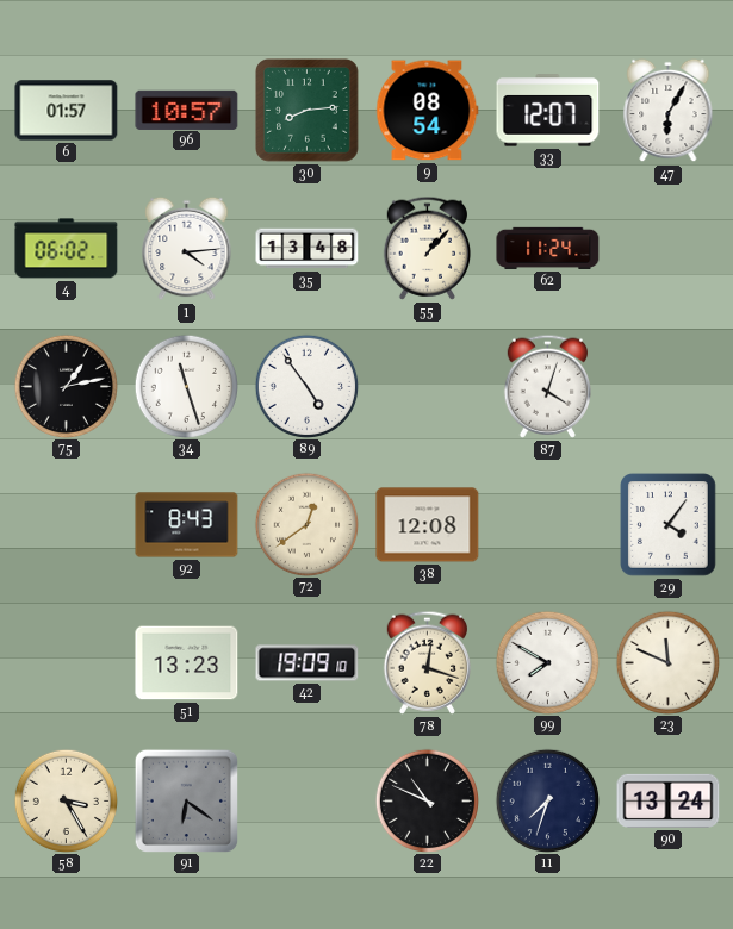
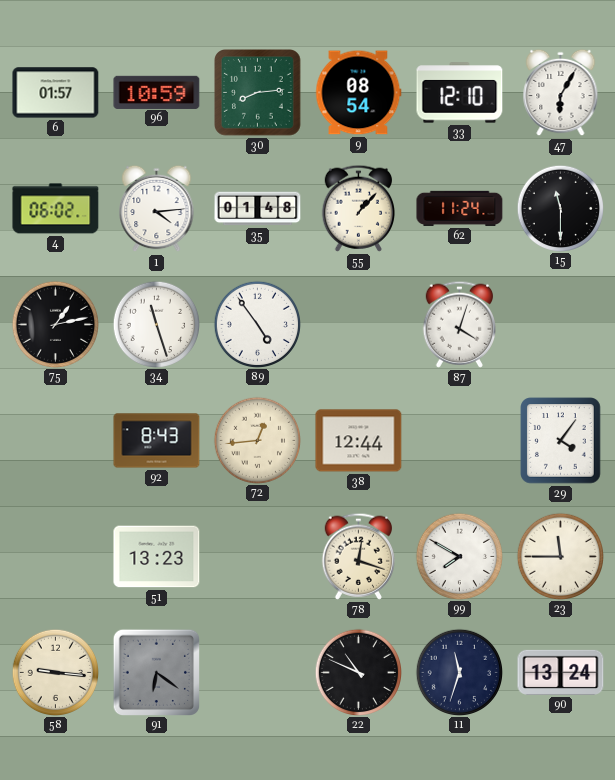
96: 10:57 -> 10:59
33: 12:07 -> 12:10
35: 13:48 -> 01:48
15: none -> 11:30
72: 12:39 -> 12:44
38: 12:08 -> 12:44
42: 19:09 -> none
23: 11:49 -> 11:45
58: 3:25 -> 9:16
11: 7:33 -> 11:33
